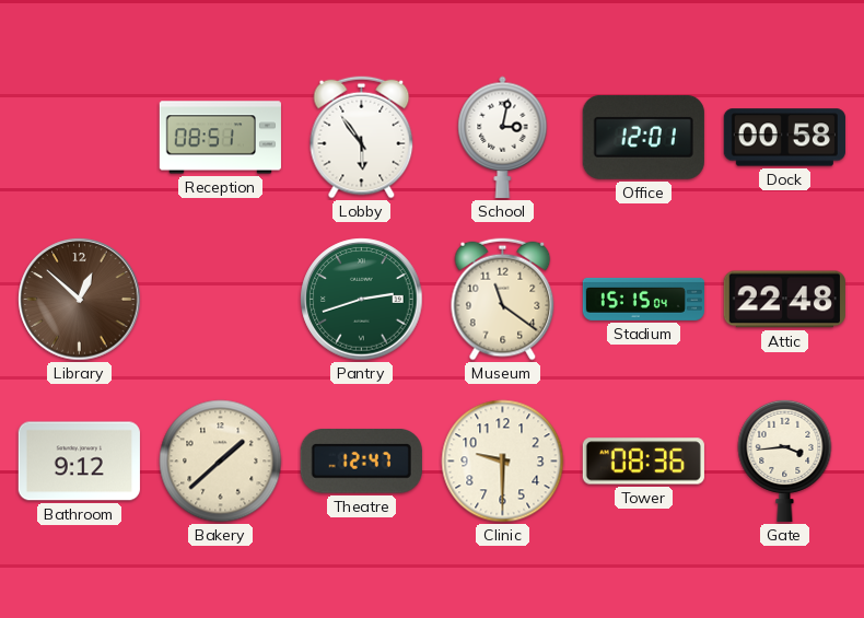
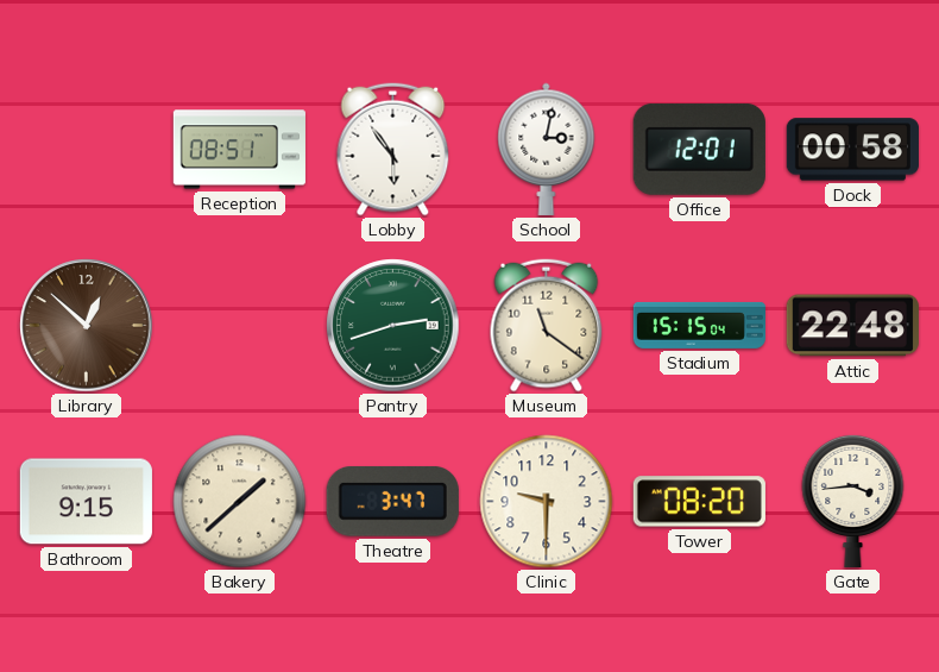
Bathroom: 9:12 -> 9:15
Theatre: 12:47 -> 3:47
Tower: 08:36 -> 08:20
